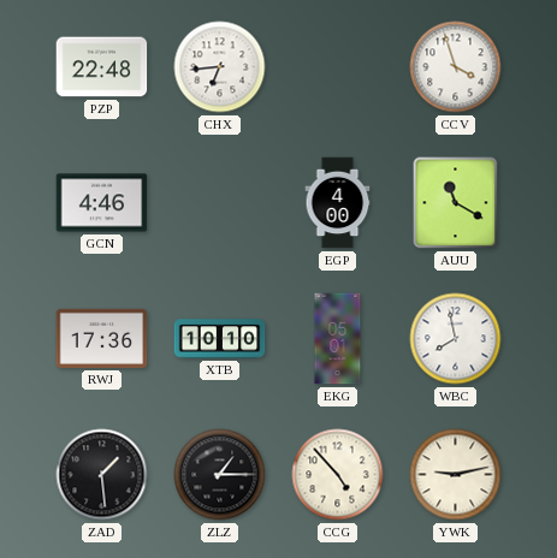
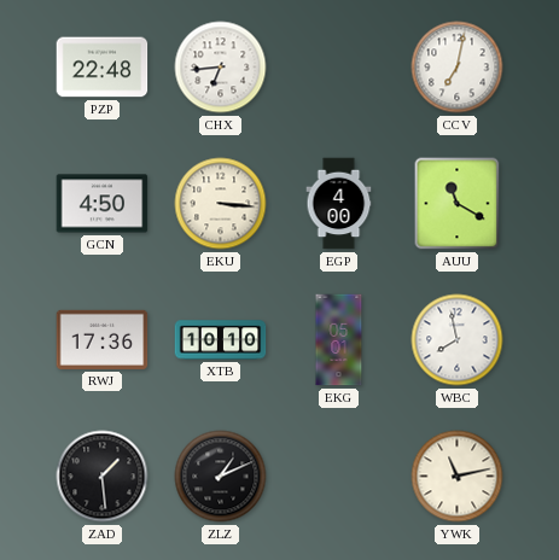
CCV: 3:57 -> 7:02
GCN: 4:46 -> 4:50
EKU: none -> 3:16
ZLZ: 1:15 -> 1:11
CCG: 4:53 -> none
YWK: 9:13 -> 11:13
